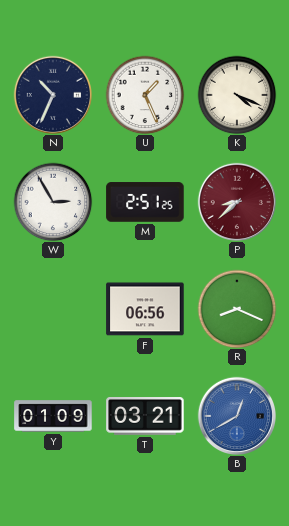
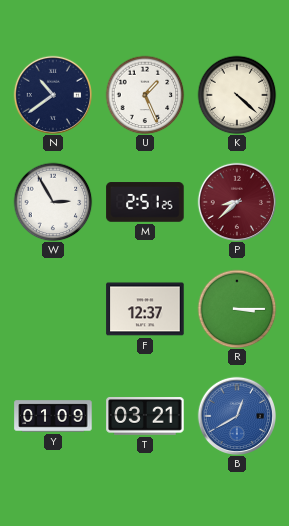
N: 10:34 -> 10:39
K: 4:19 -> 4:22
F: 06:56 -> 12:37
R: 8:19 -> 3:15
